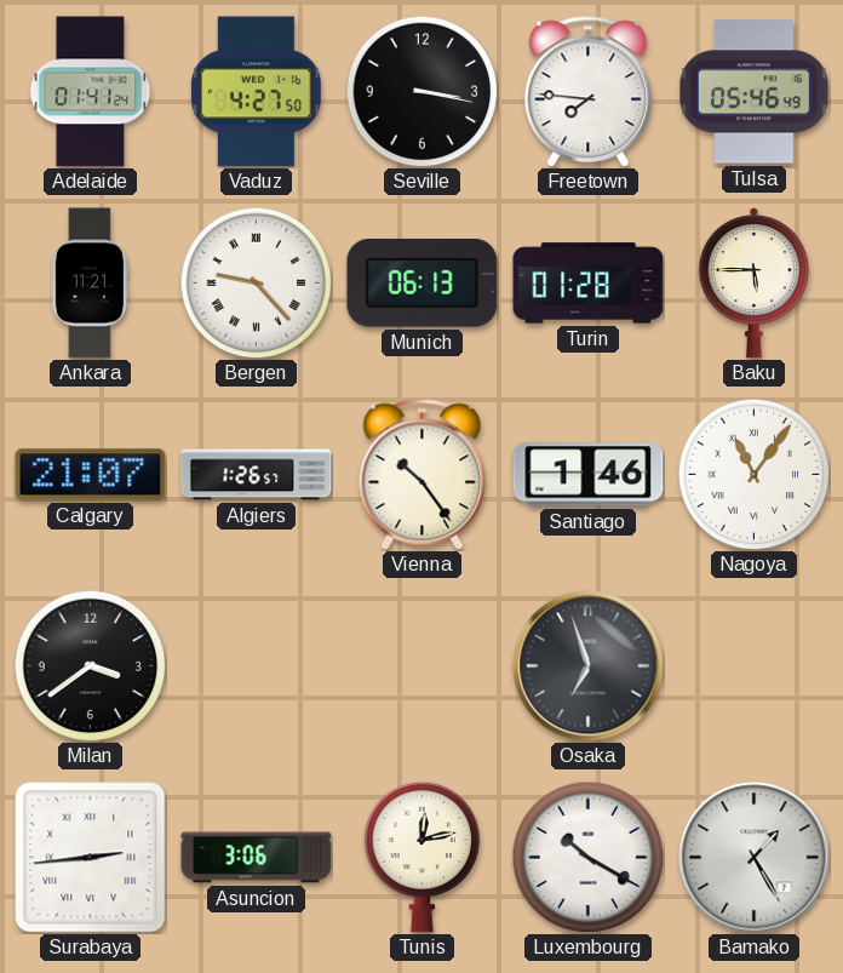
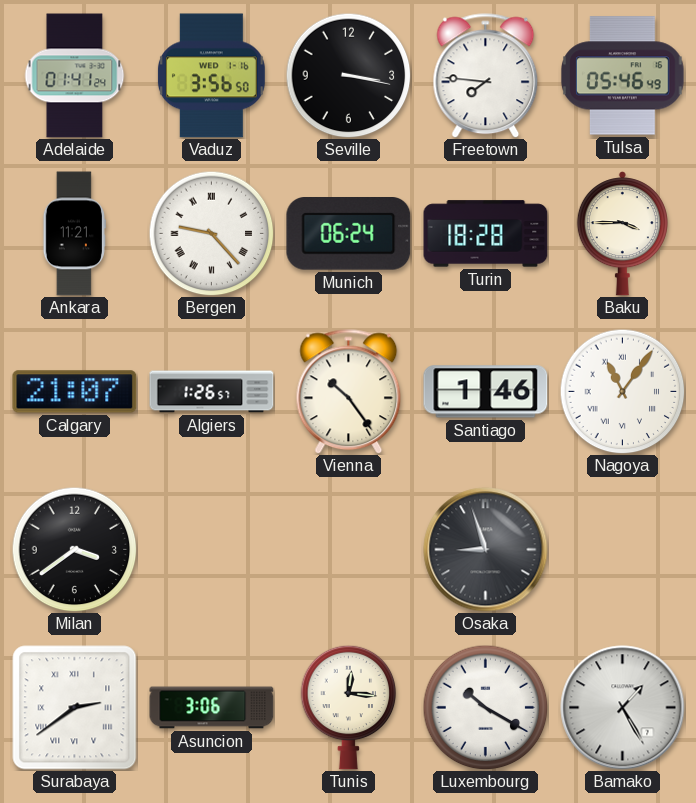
Vaduz: 4:27 -> 3:56
Munich: 06:13 -> 06:24
Turin: 01:28 -> 18:28
Baku: 5:45 -> 3:45
Osaka: 6:57 -> 8:57
Surabaya: 2:44 -> 2:39
Tunis: 12:13 -> 12:16
